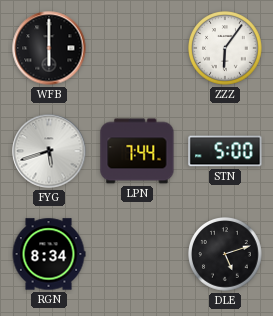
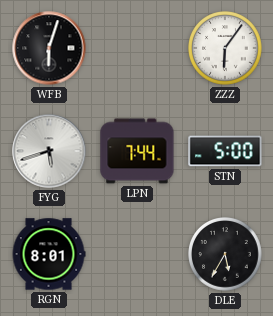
WFB: 6:00 -> 6:03
RGN: 8:34 -> 8:01
DLE: 5:12 -> 5:35
